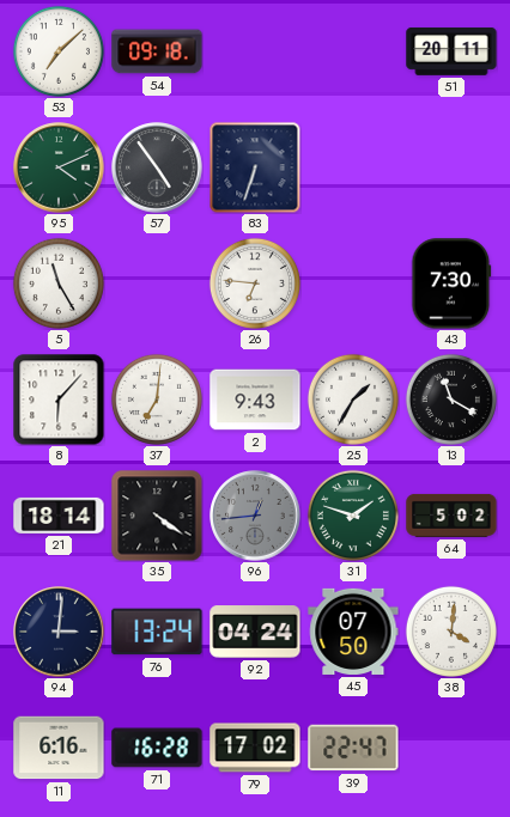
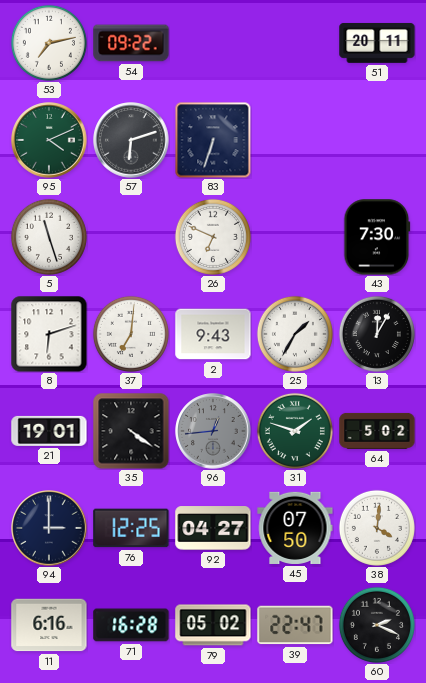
53: 7:08 -> 7:13
54: 09:18 -> 09:22
57: 4:54 -> 6:12
5: 11:25 -> 11:27
26: 6:46 -> 6:49
8: 6:07 -> 6:12
13: 11:20 -> 12:05
21: 18:14 -> 19:01
94: 3:01 -> 3:00
76: 13:24 -> 12:25
92: 04:24 -> 04:27
79: 17:02 -> 05:02
60: none -> 2:19
